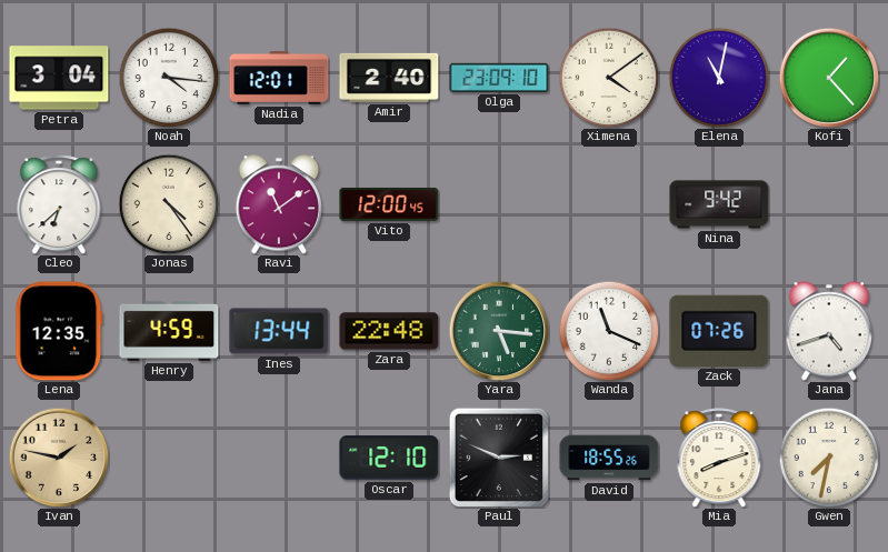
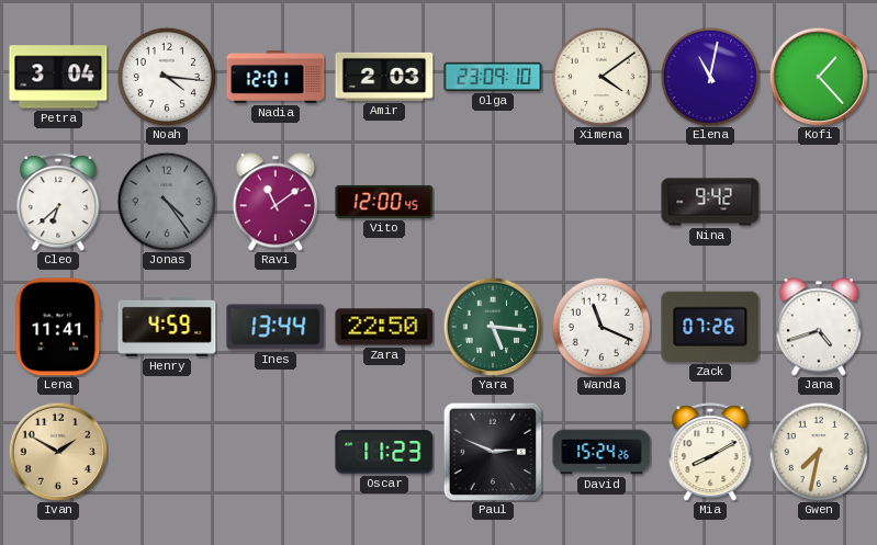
Amir: 2:40 -> 2:03
Jonas dial: cream -> grey
Lena: 12:35 -> 11:41
Zara: 22:48 -> 22:50
Ivan: 1:47 -> 1:50
Oscar: 12:10 -> 11:23
David: 18:55 -> 15:24
Mia: 8:12 -> 8:10
